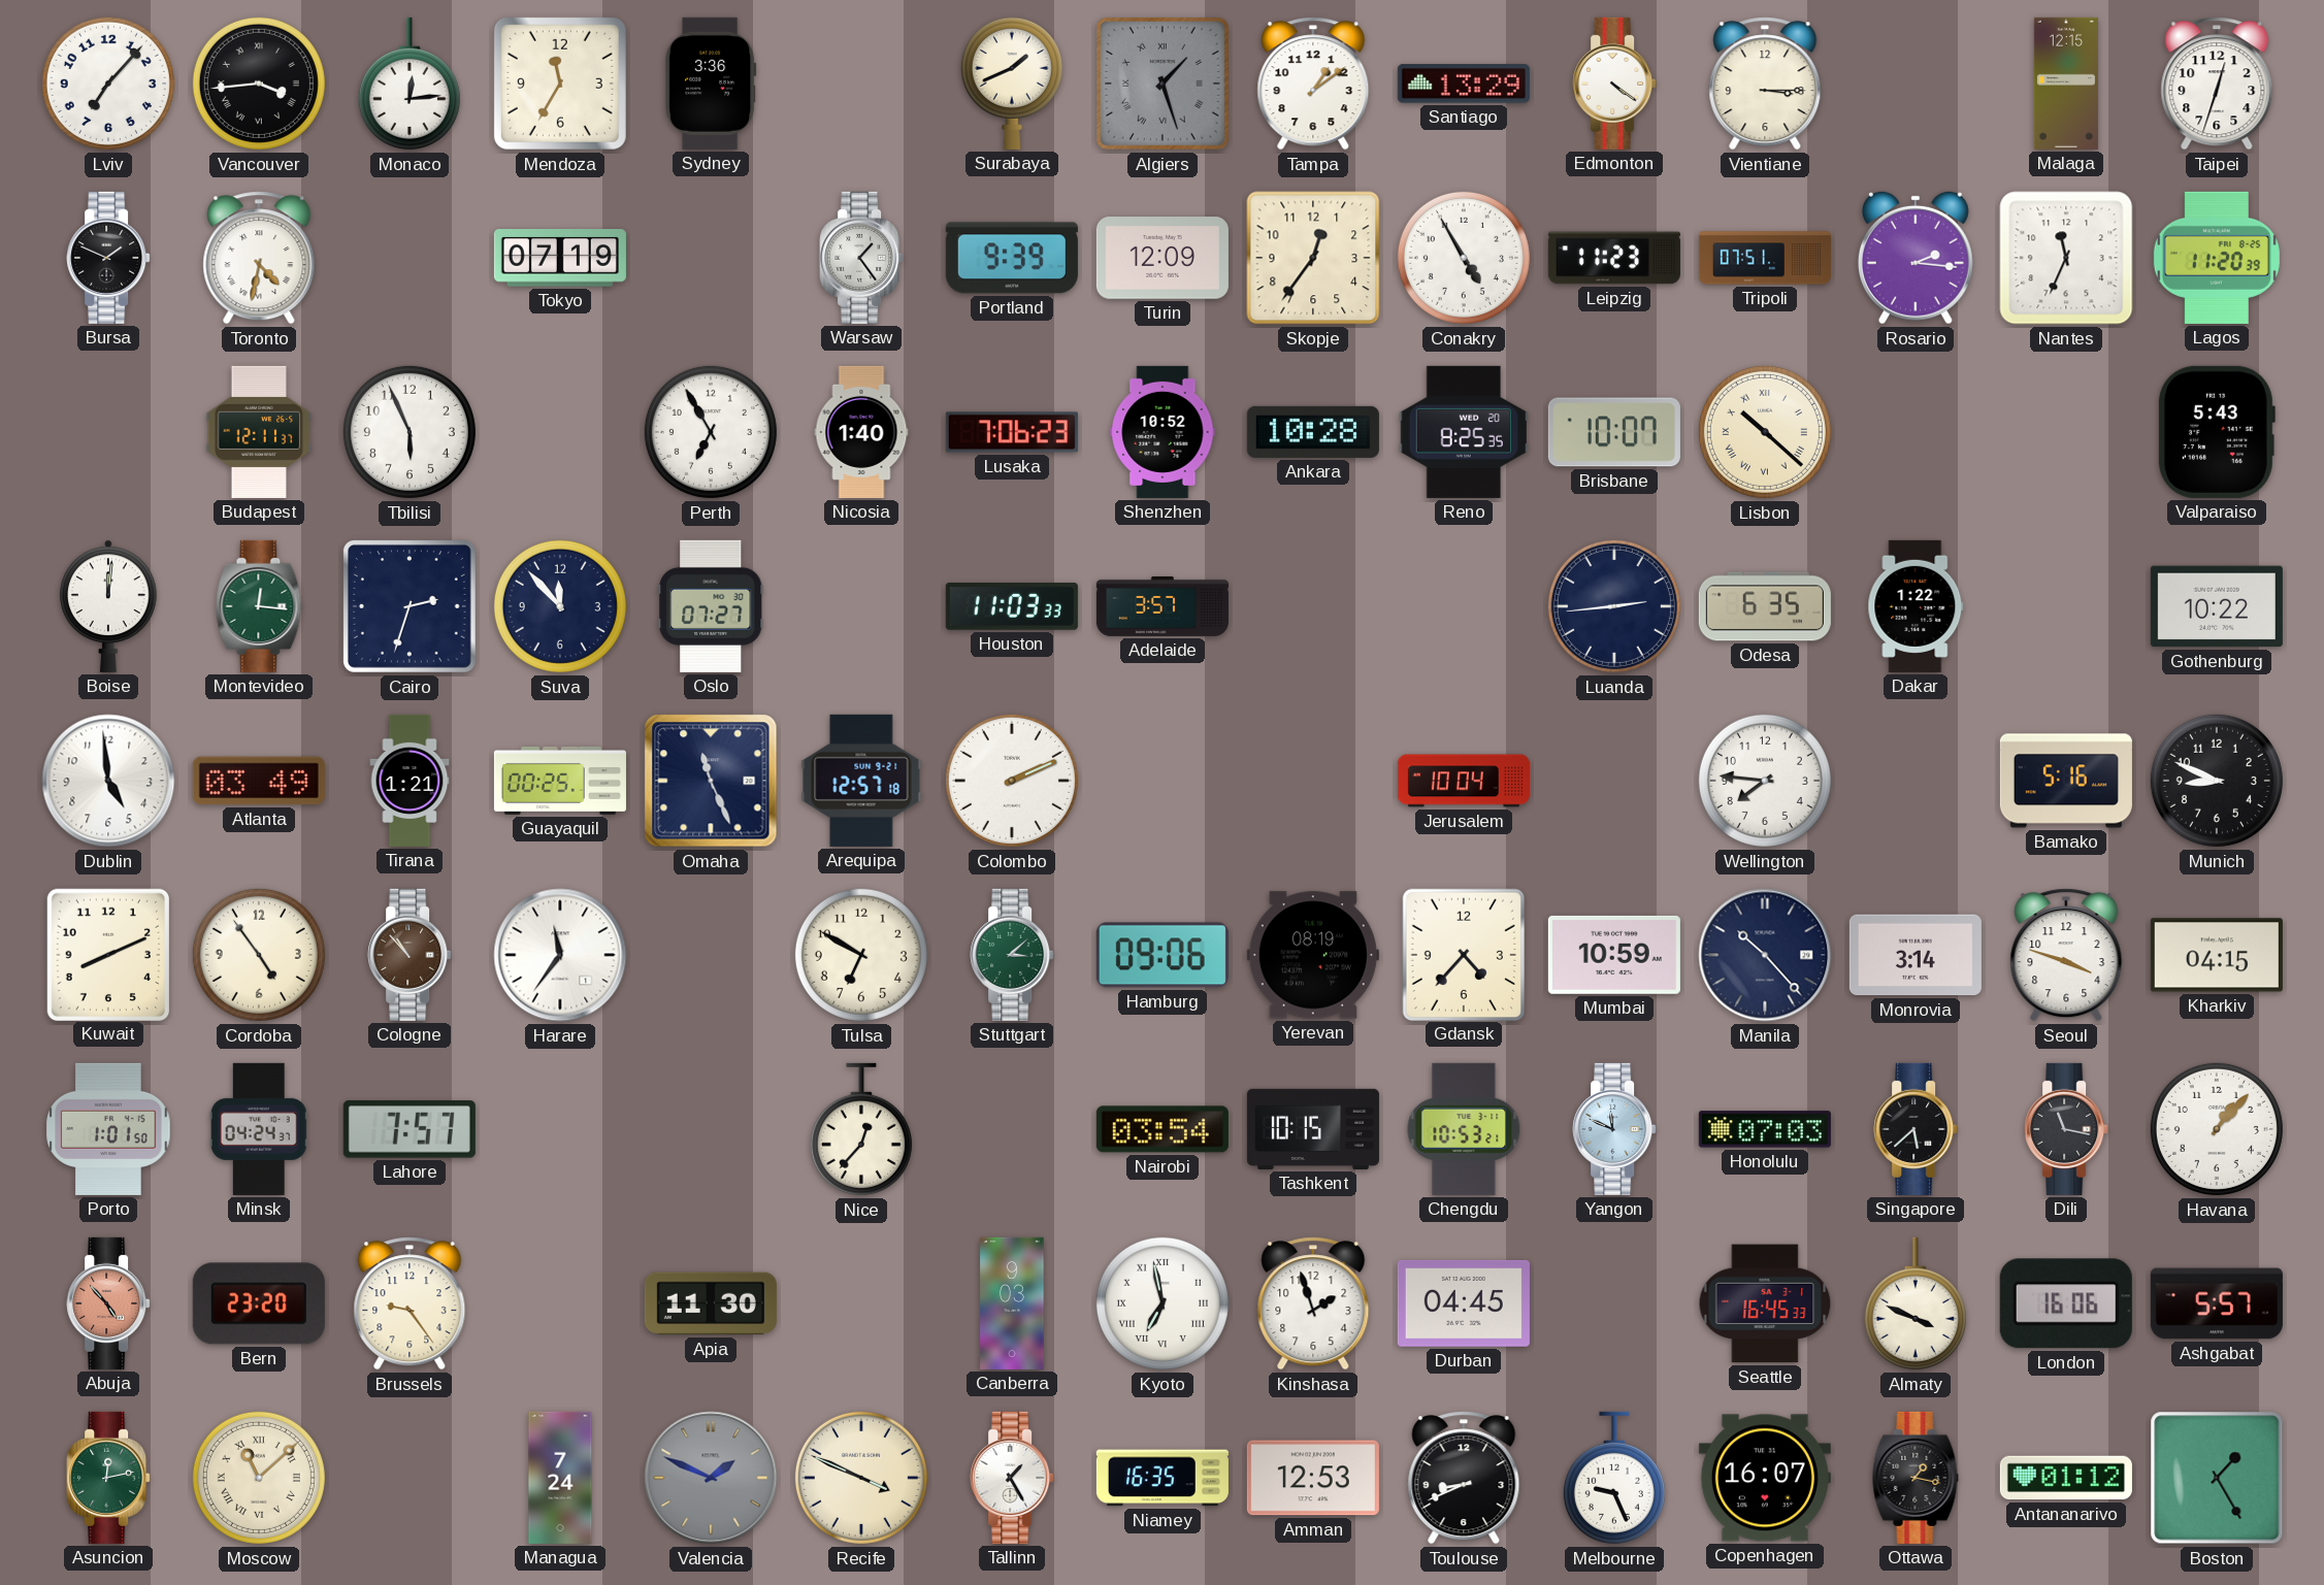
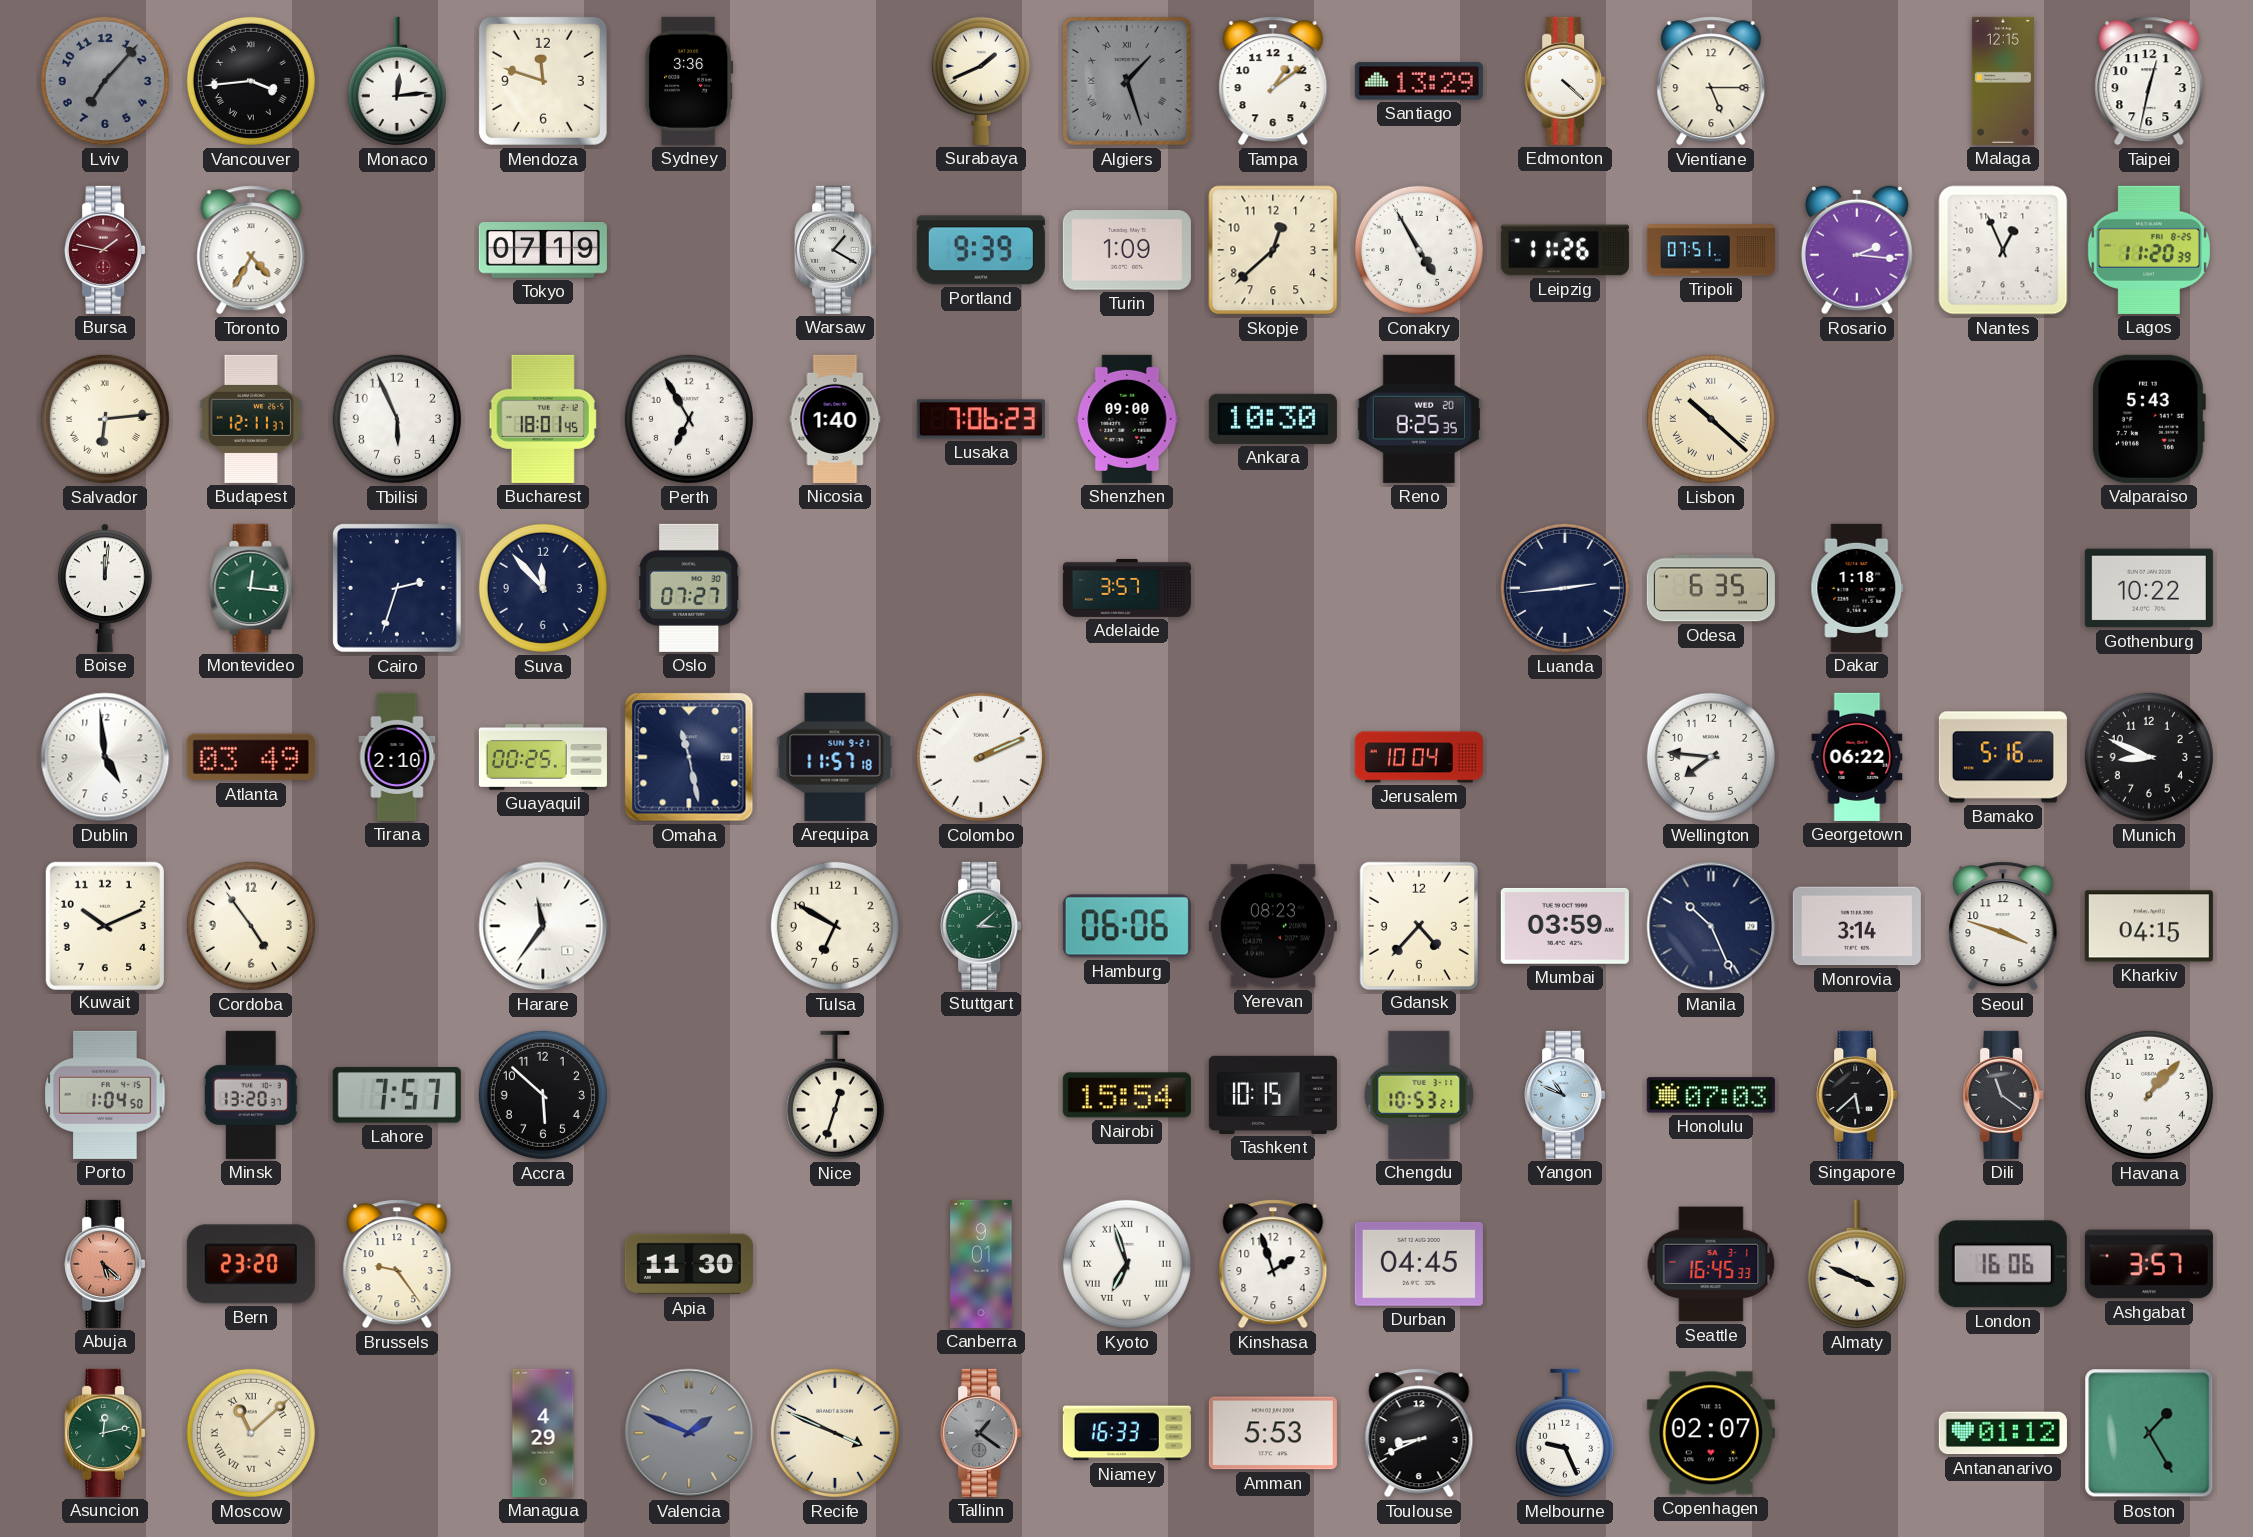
Lviv dial: white -> grey
Mendoza: 11:35 -> 11:48
Edmonton: 4:21 -> 4:22
Vientiane: 3:15 -> 5:15
Taipei: 12:33 -> 12:32
Bursa: 1:49 -> 1:47
Bursa dial: black -> burgundy
Toronto: 4:32 -> 4:35
Warsaw: 1:24 -> 1:20
Turin: 12:09 -> 1:09
Skopje: 12:36 -> 12:38
Leipzig: 11:23 -> 11:26
Nantes: 11:34 -> 12:56
Salvador: none -> 6:14
Bucharest: none -> 18:01
Shenzhen: 10:52 -> 09:00
Ankara: 10:28 -> 10:30
Brisbane: 10:07 -> none
Houston: 11:03 -> none
Dakar: 1:22 -> 1:18
Tirana: 1:21 -> 2:10
Omaha: 11:26 -> 11:28
Arequipa: 12:57 -> 11:57
Georgetown: none -> 06:22
Kuwait: 8:11 -> 10:11
Cologne: 10:53 -> none
Hamburg: 09:06 -> 06:06
Yerevan: 08:19 -> 08:23
Mumbai: 10:59 -> 03:59
Manila: 10:23 -> 10:26
Porto: 1:01 -> 1:04
Minsk: 04:24 -> 13:20
Accra: none -> 5:52
Nice: 12:37 -> 12:33
Nairobi: 03:54 -> 15:54
Yangon: 11:49 -> 10:49
Dili: 11:17 -> 11:21
Abuja: 4:53 -> 5:22
Canberra: 9:03 -> 9:01
Kyoto: 6:58 -> 6:57
Ashgabat: 5:57 -> 3:57
Managua: 7:24 -> 4:29
Tallinn: 1:25 -> 1:21
Tallinn dial: white -> grey
Niamey: 16:35 -> 16:33
Amman: 12:53 -> 5:53
Copenhagen: 16:07 -> 02:07
Ottawa: 1:17 -> none
